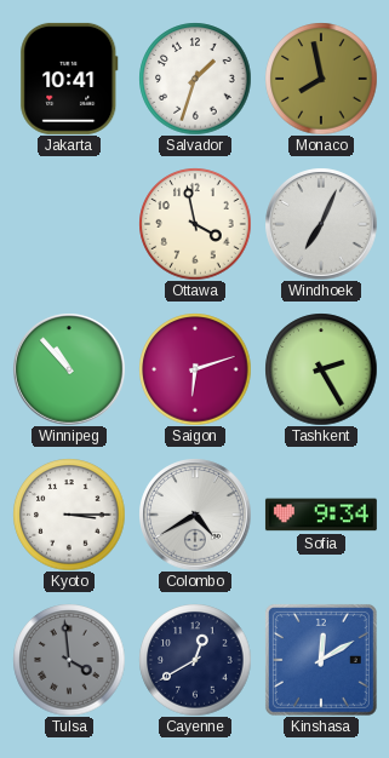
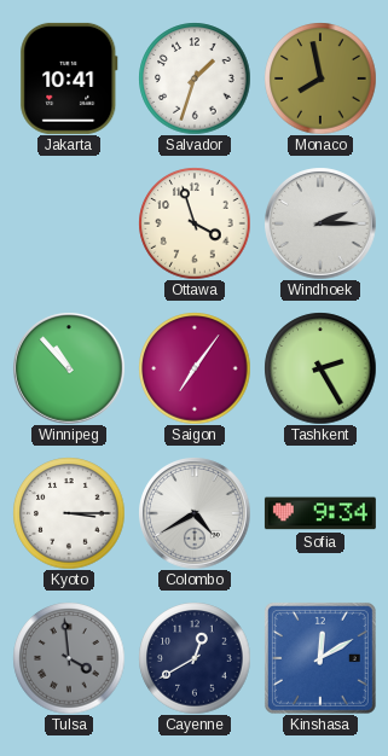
Ottawa: 3:58 -> 3:57
Windhoek: 7:04 -> 2:15
Saigon: 6:12 -> 7:06
